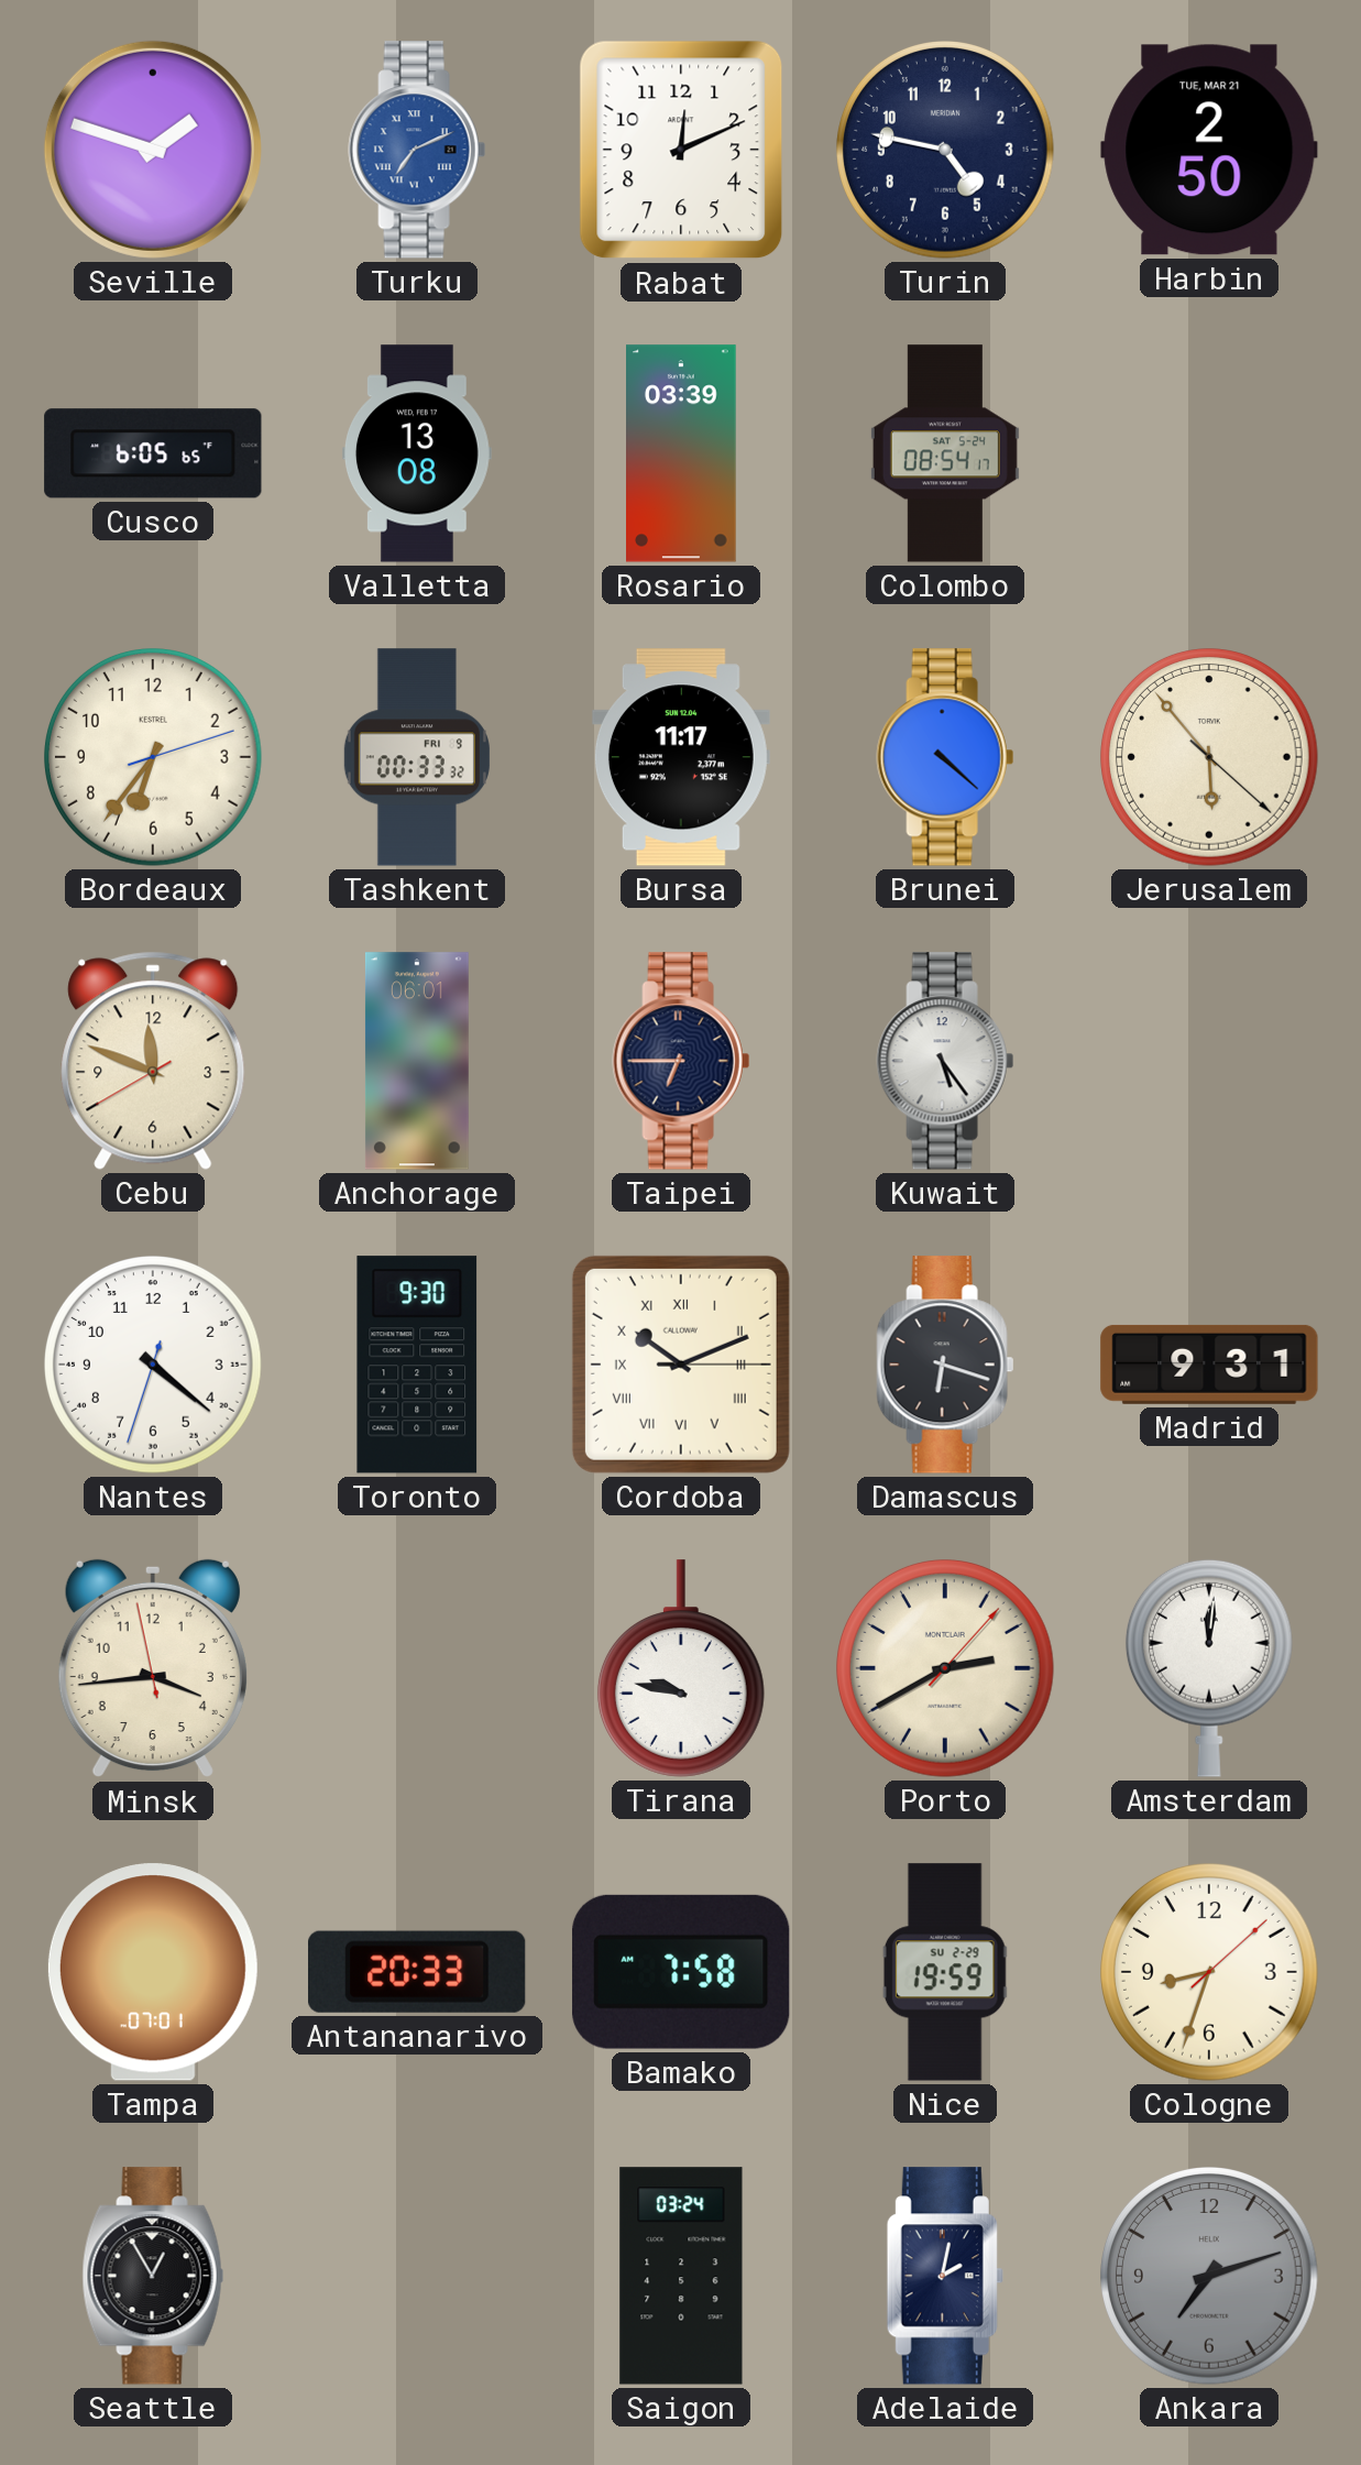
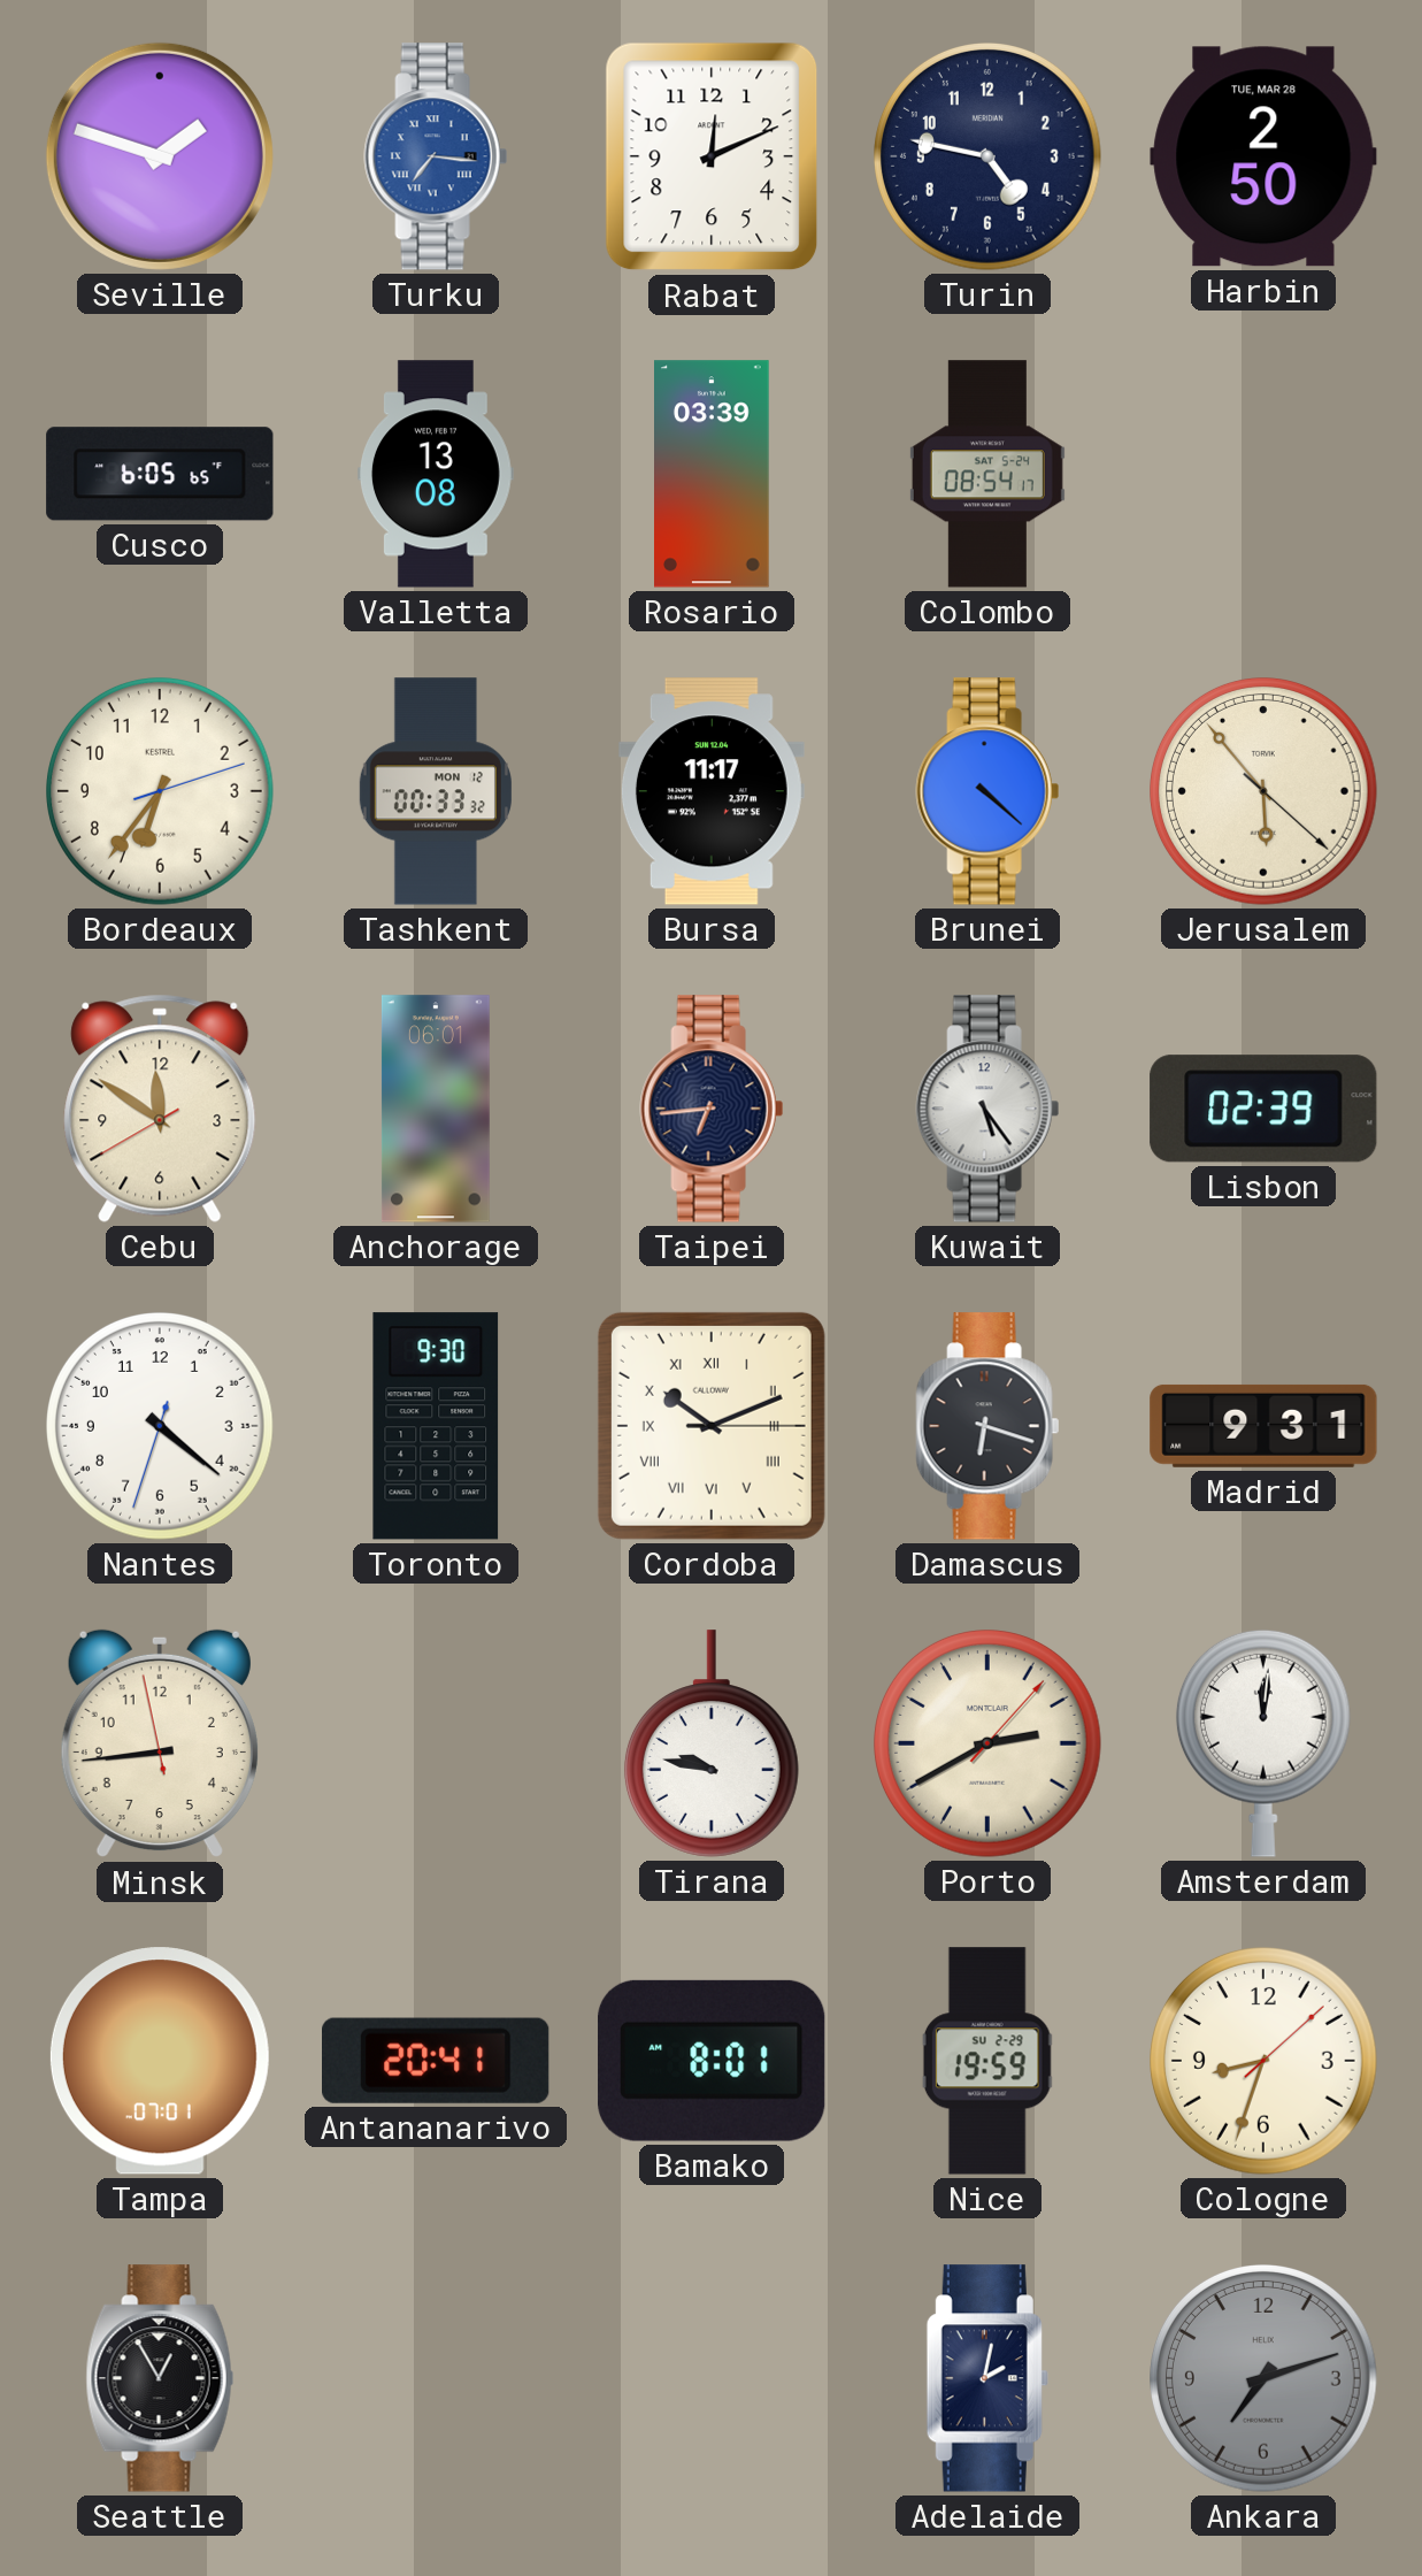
Turku: 7:11 -> 7:16
Harbin date: TUE, MAR 21 -> TUE, MAR 28
Tashkent date: FRI 9 -> MON 12
Cebu: 11:48 -> 11:50
Taipei: 6:45 -> 6:44
Lisbon: none -> 02:39
Minsk: 3:43 -> 8:43
Antananarivo: 20:33 -> 20:41
Bamako: 7:58 -> 8:01
Saigon: 03:24 -> none
